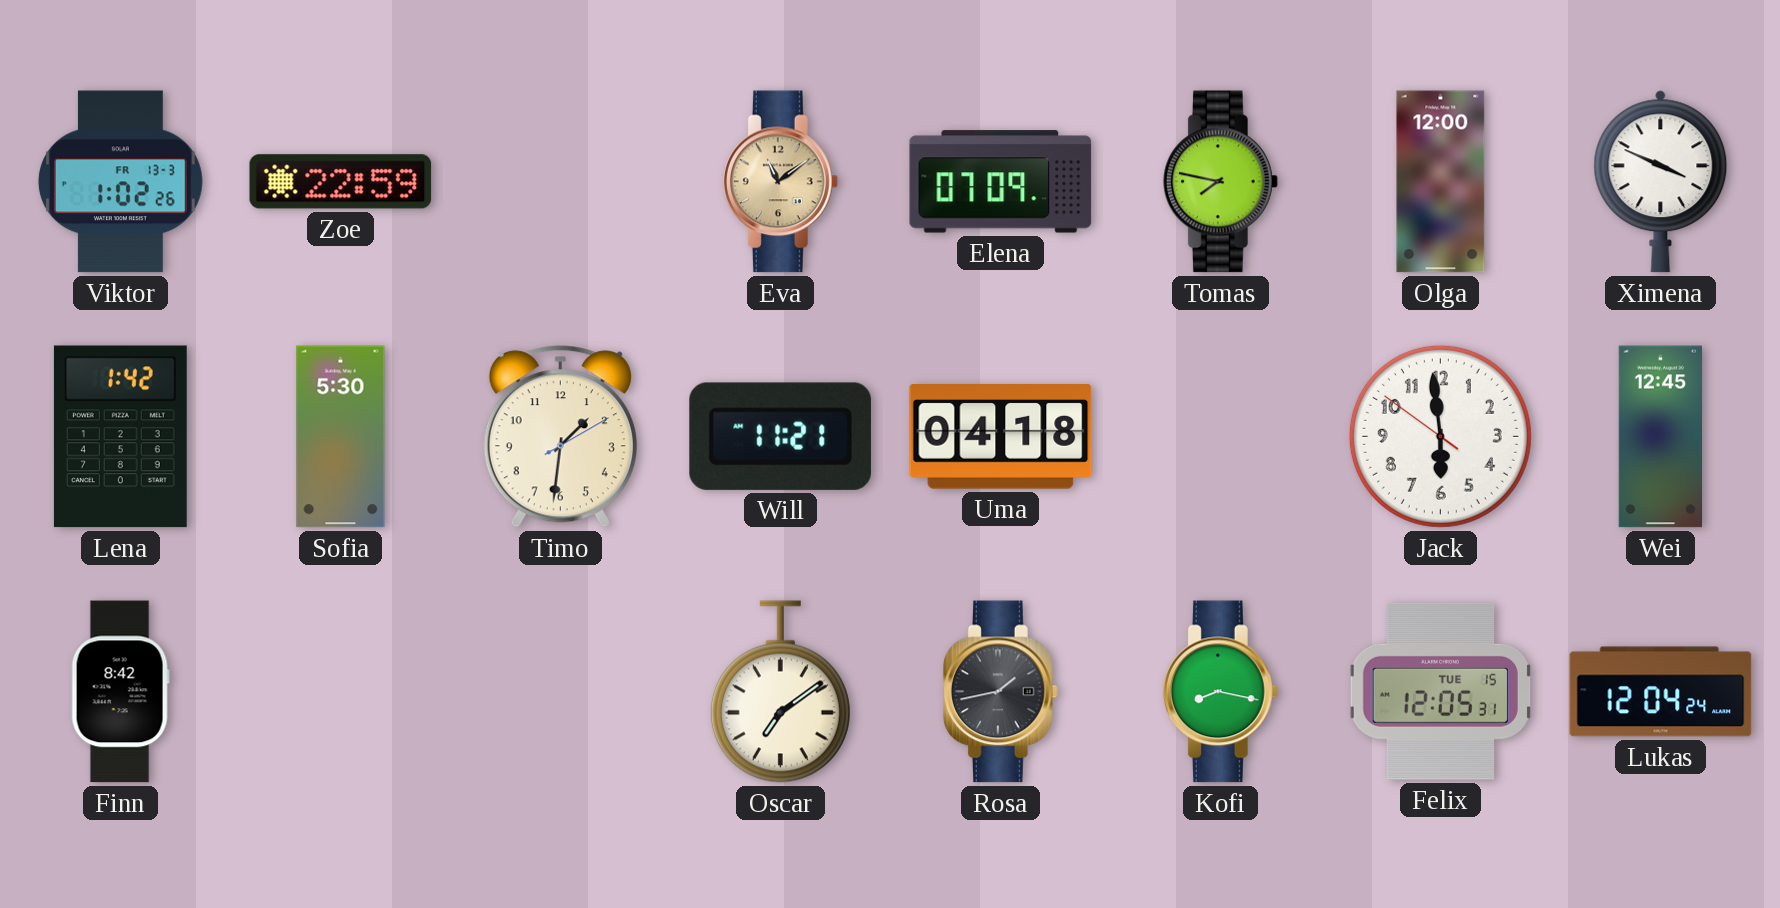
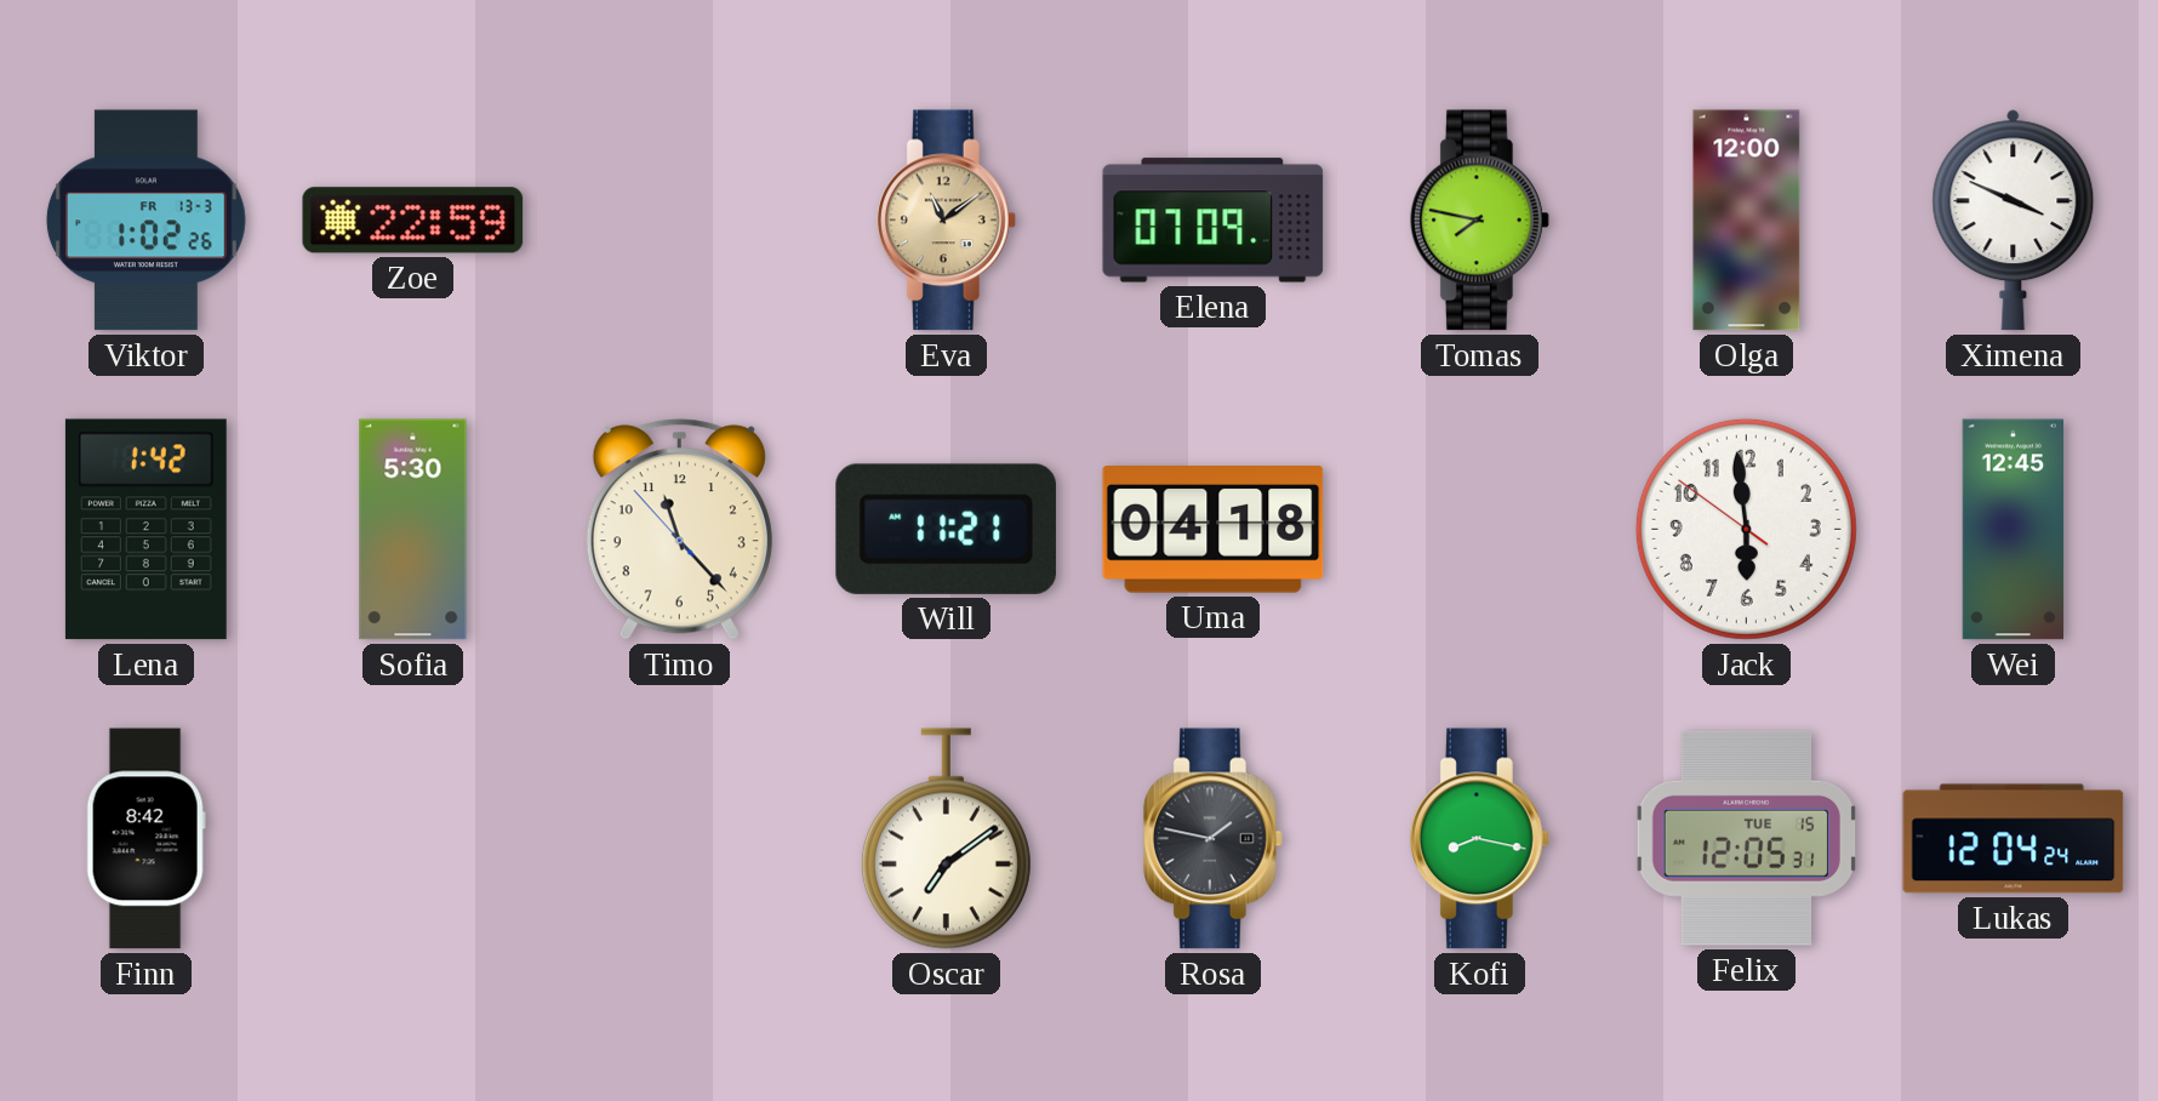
Timo: 1:31 -> 11:22
Rosa: 1:43 -> 1:47
